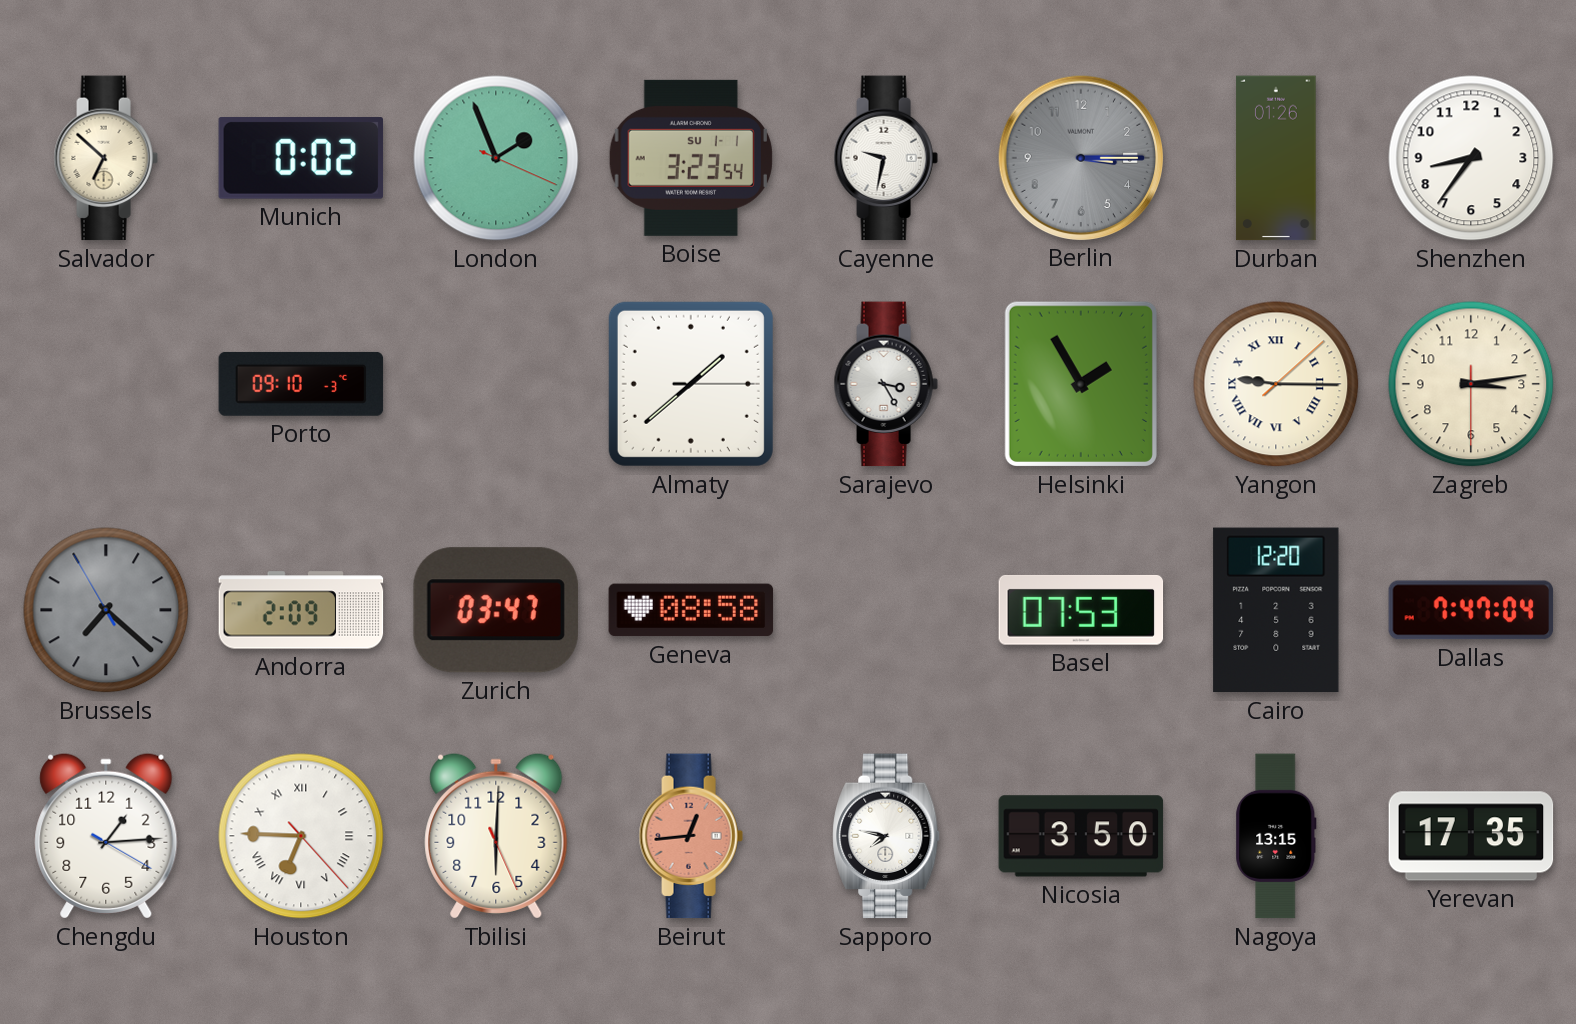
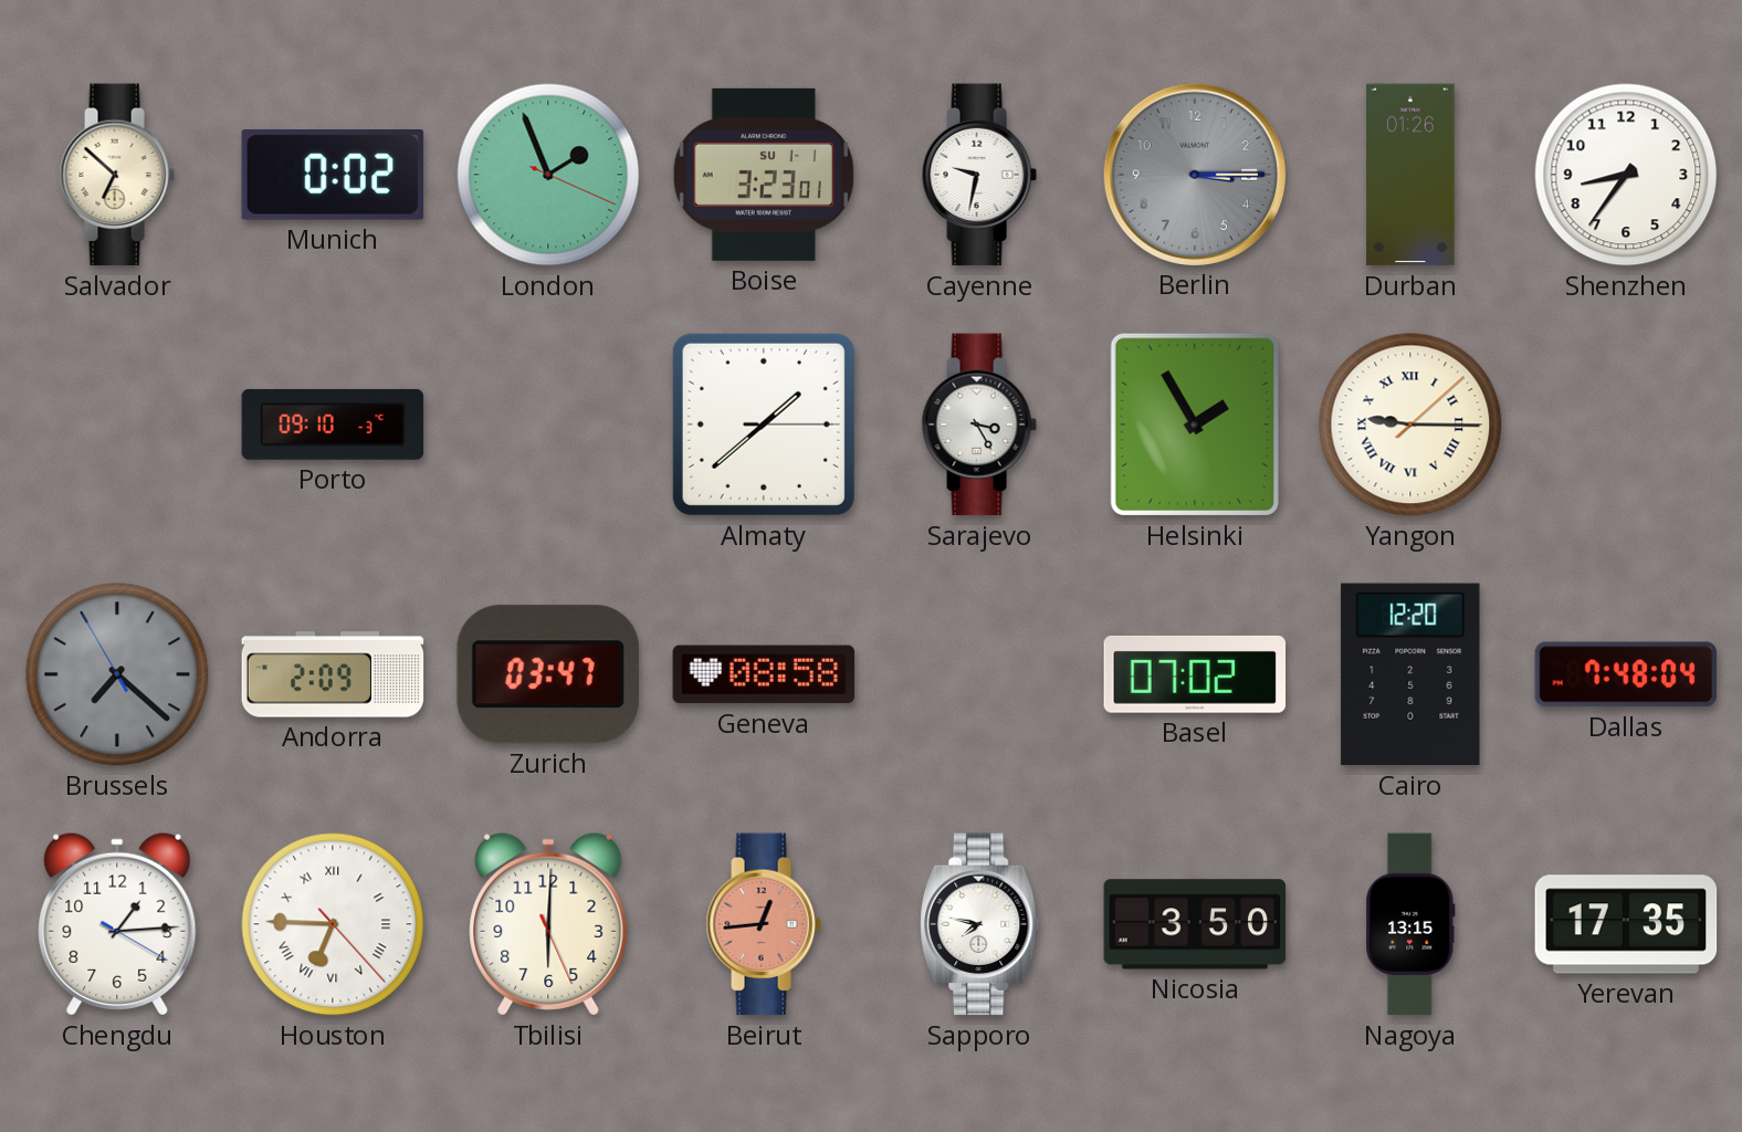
Boise: 3:23:54 -> 3:23:01
Zagreb: 3:13 -> none
Basel: 07:53 -> 07:02
Dallas: 7:47 -> 7:48
